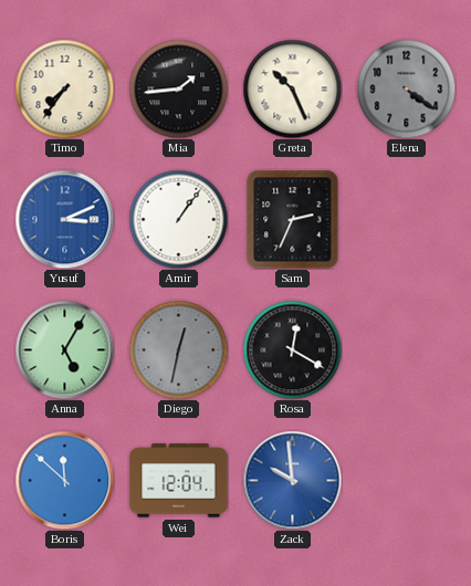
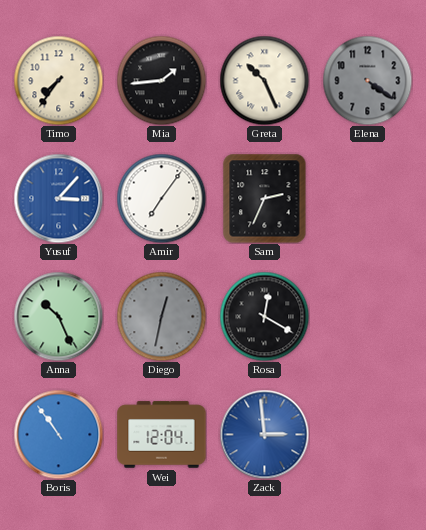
Yusuf: 3:11 -> 3:07
Amir: 1:06 -> 7:06
Anna: 5:05 -> 10:26
Boris: 11:52 -> 10:54
Zack: 9:59 -> 2:59
